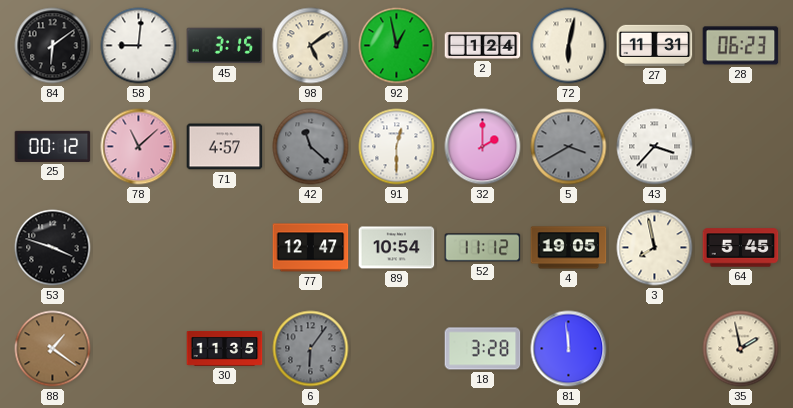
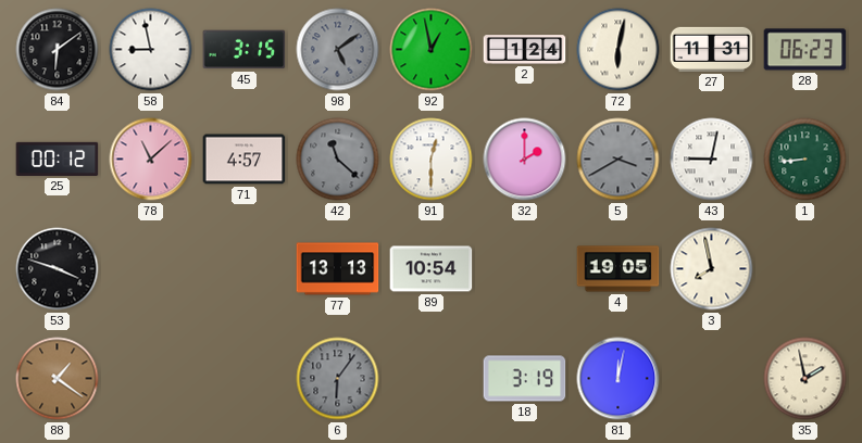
58: 9:01 -> 8:58
98 dial: cream -> grey
43: 3:37 -> 9:02
1: none -> 8:44
77: 12:47 -> 13:13
52: 11:12 -> none
64: 5:45 -> none
30: 11:35 -> none
18: 3:28 -> 3:19
81: 11:59 -> 12:02
